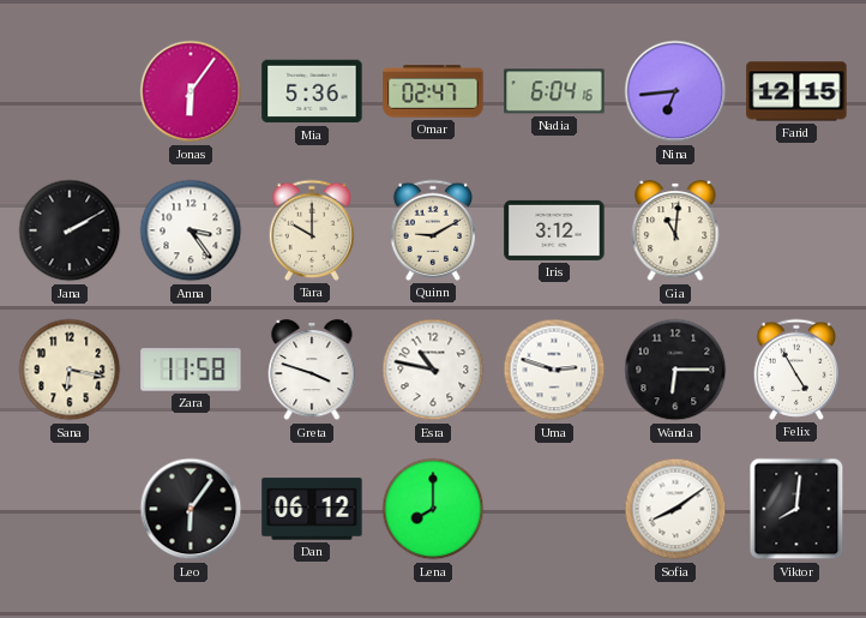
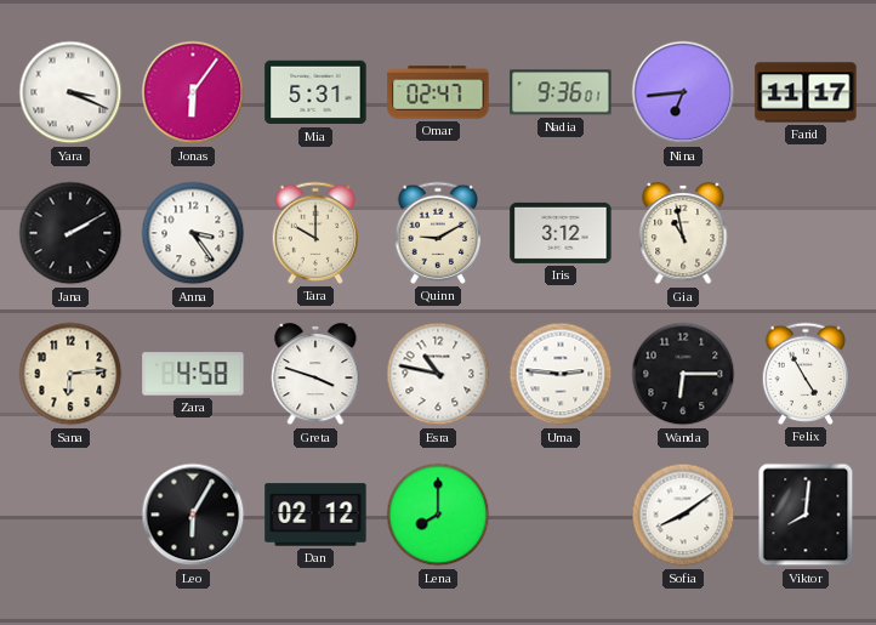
Yara: none -> 3:19
Mia: 5:36 -> 5:31
Nadia: 6:04 -> 9:36
Farid: 12:15 -> 11:17
Gia: 11:01 -> 10:58
Sana: 6:17 -> 6:14
Zara: 11:58 -> 4:58
Uma: 2:48 -> 2:46
Leo: 6:06 -> 6:05
Dan: 06:12 -> 02:12
